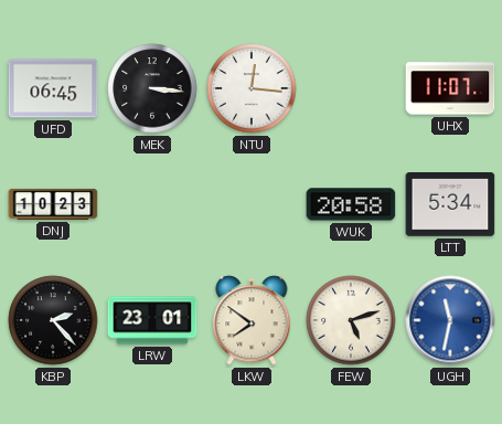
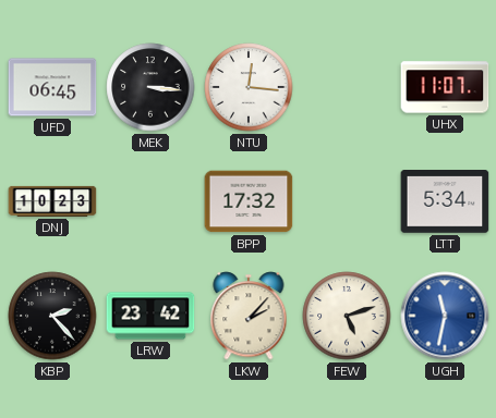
BPP: none -> 17:32
WUK: 20:58 -> none
LRW: 23:01 -> 23:42
LKW: 7:51 -> 2:07
